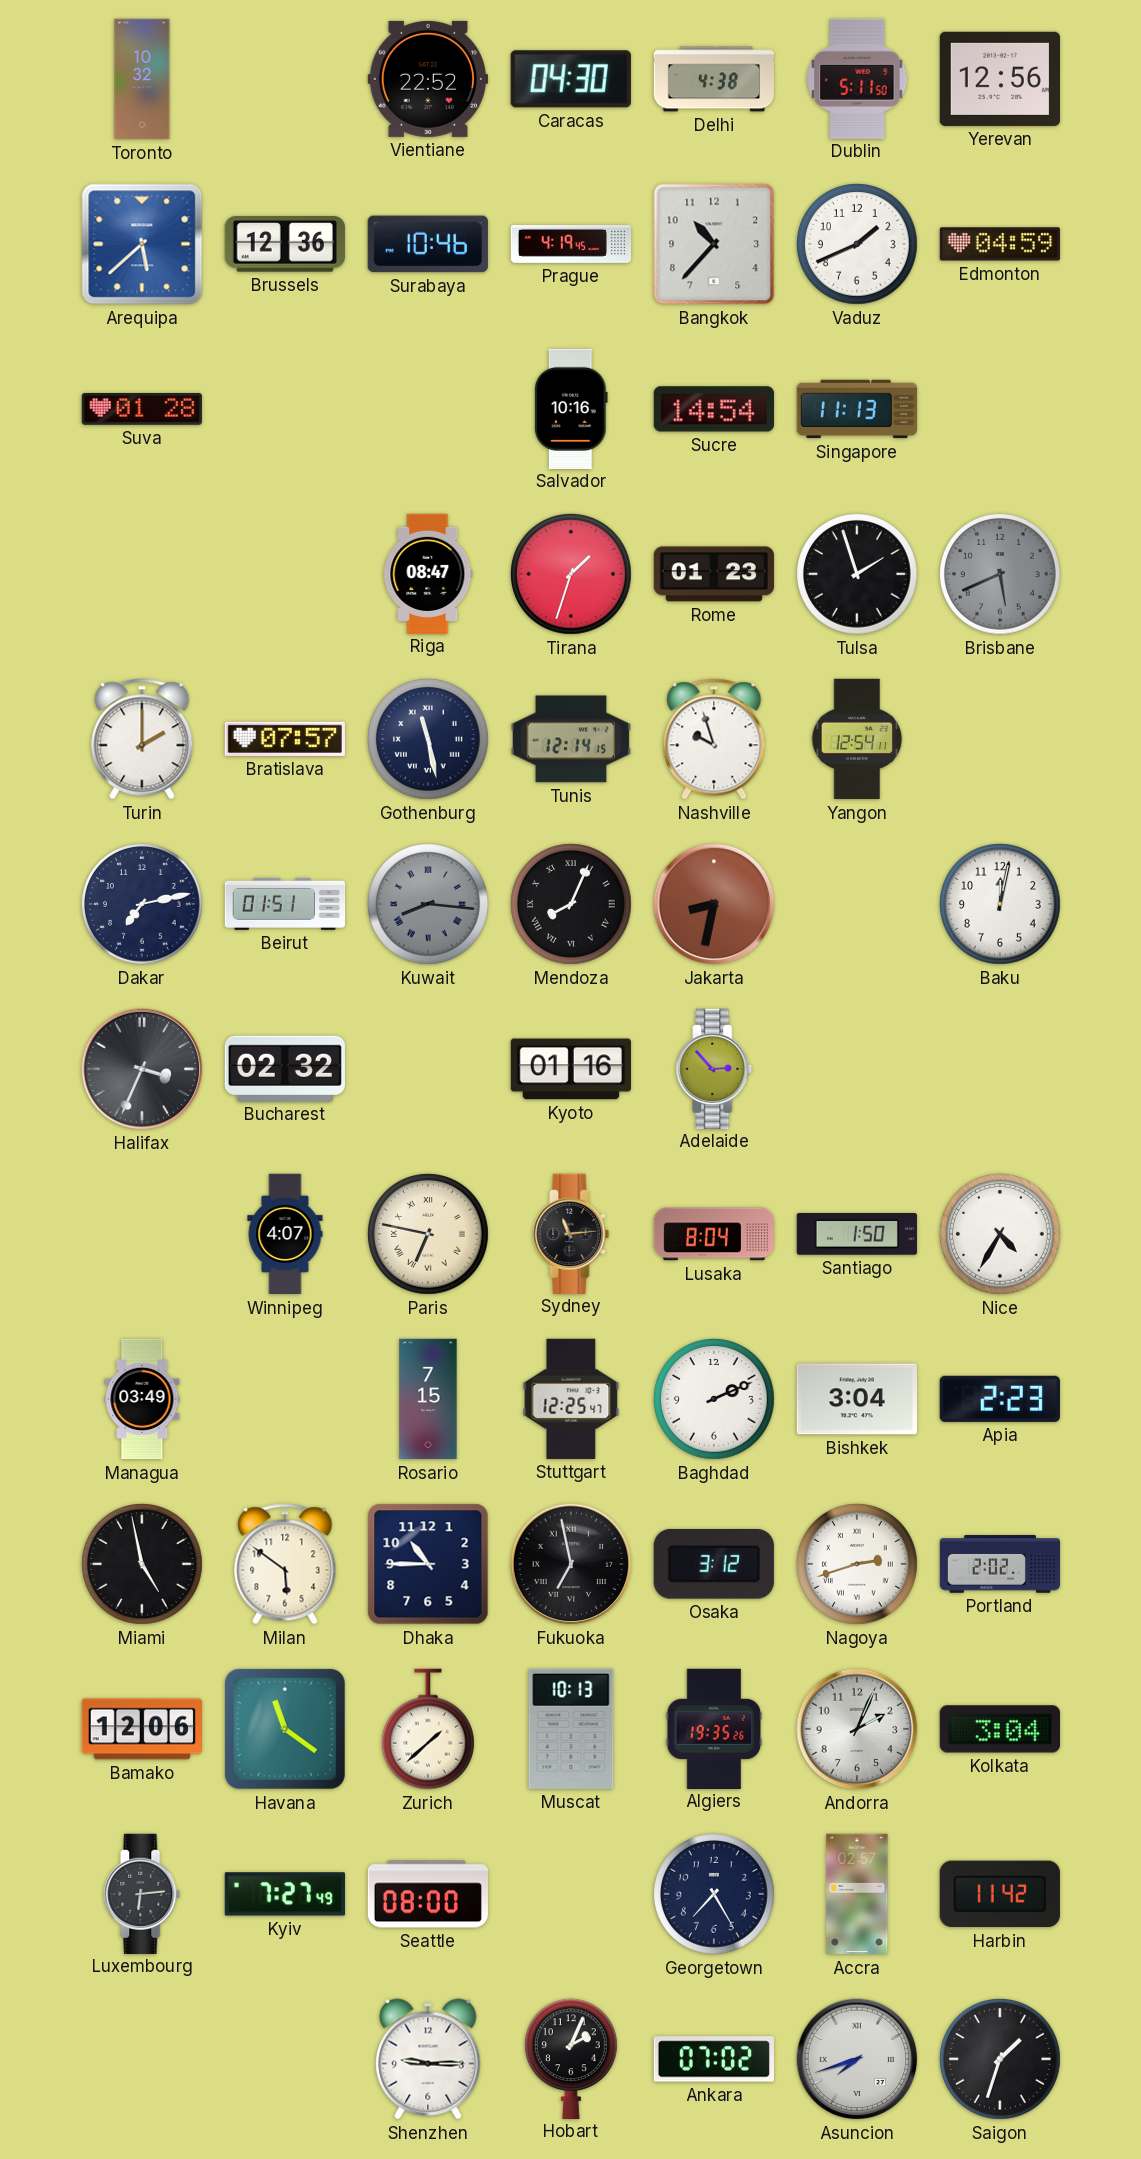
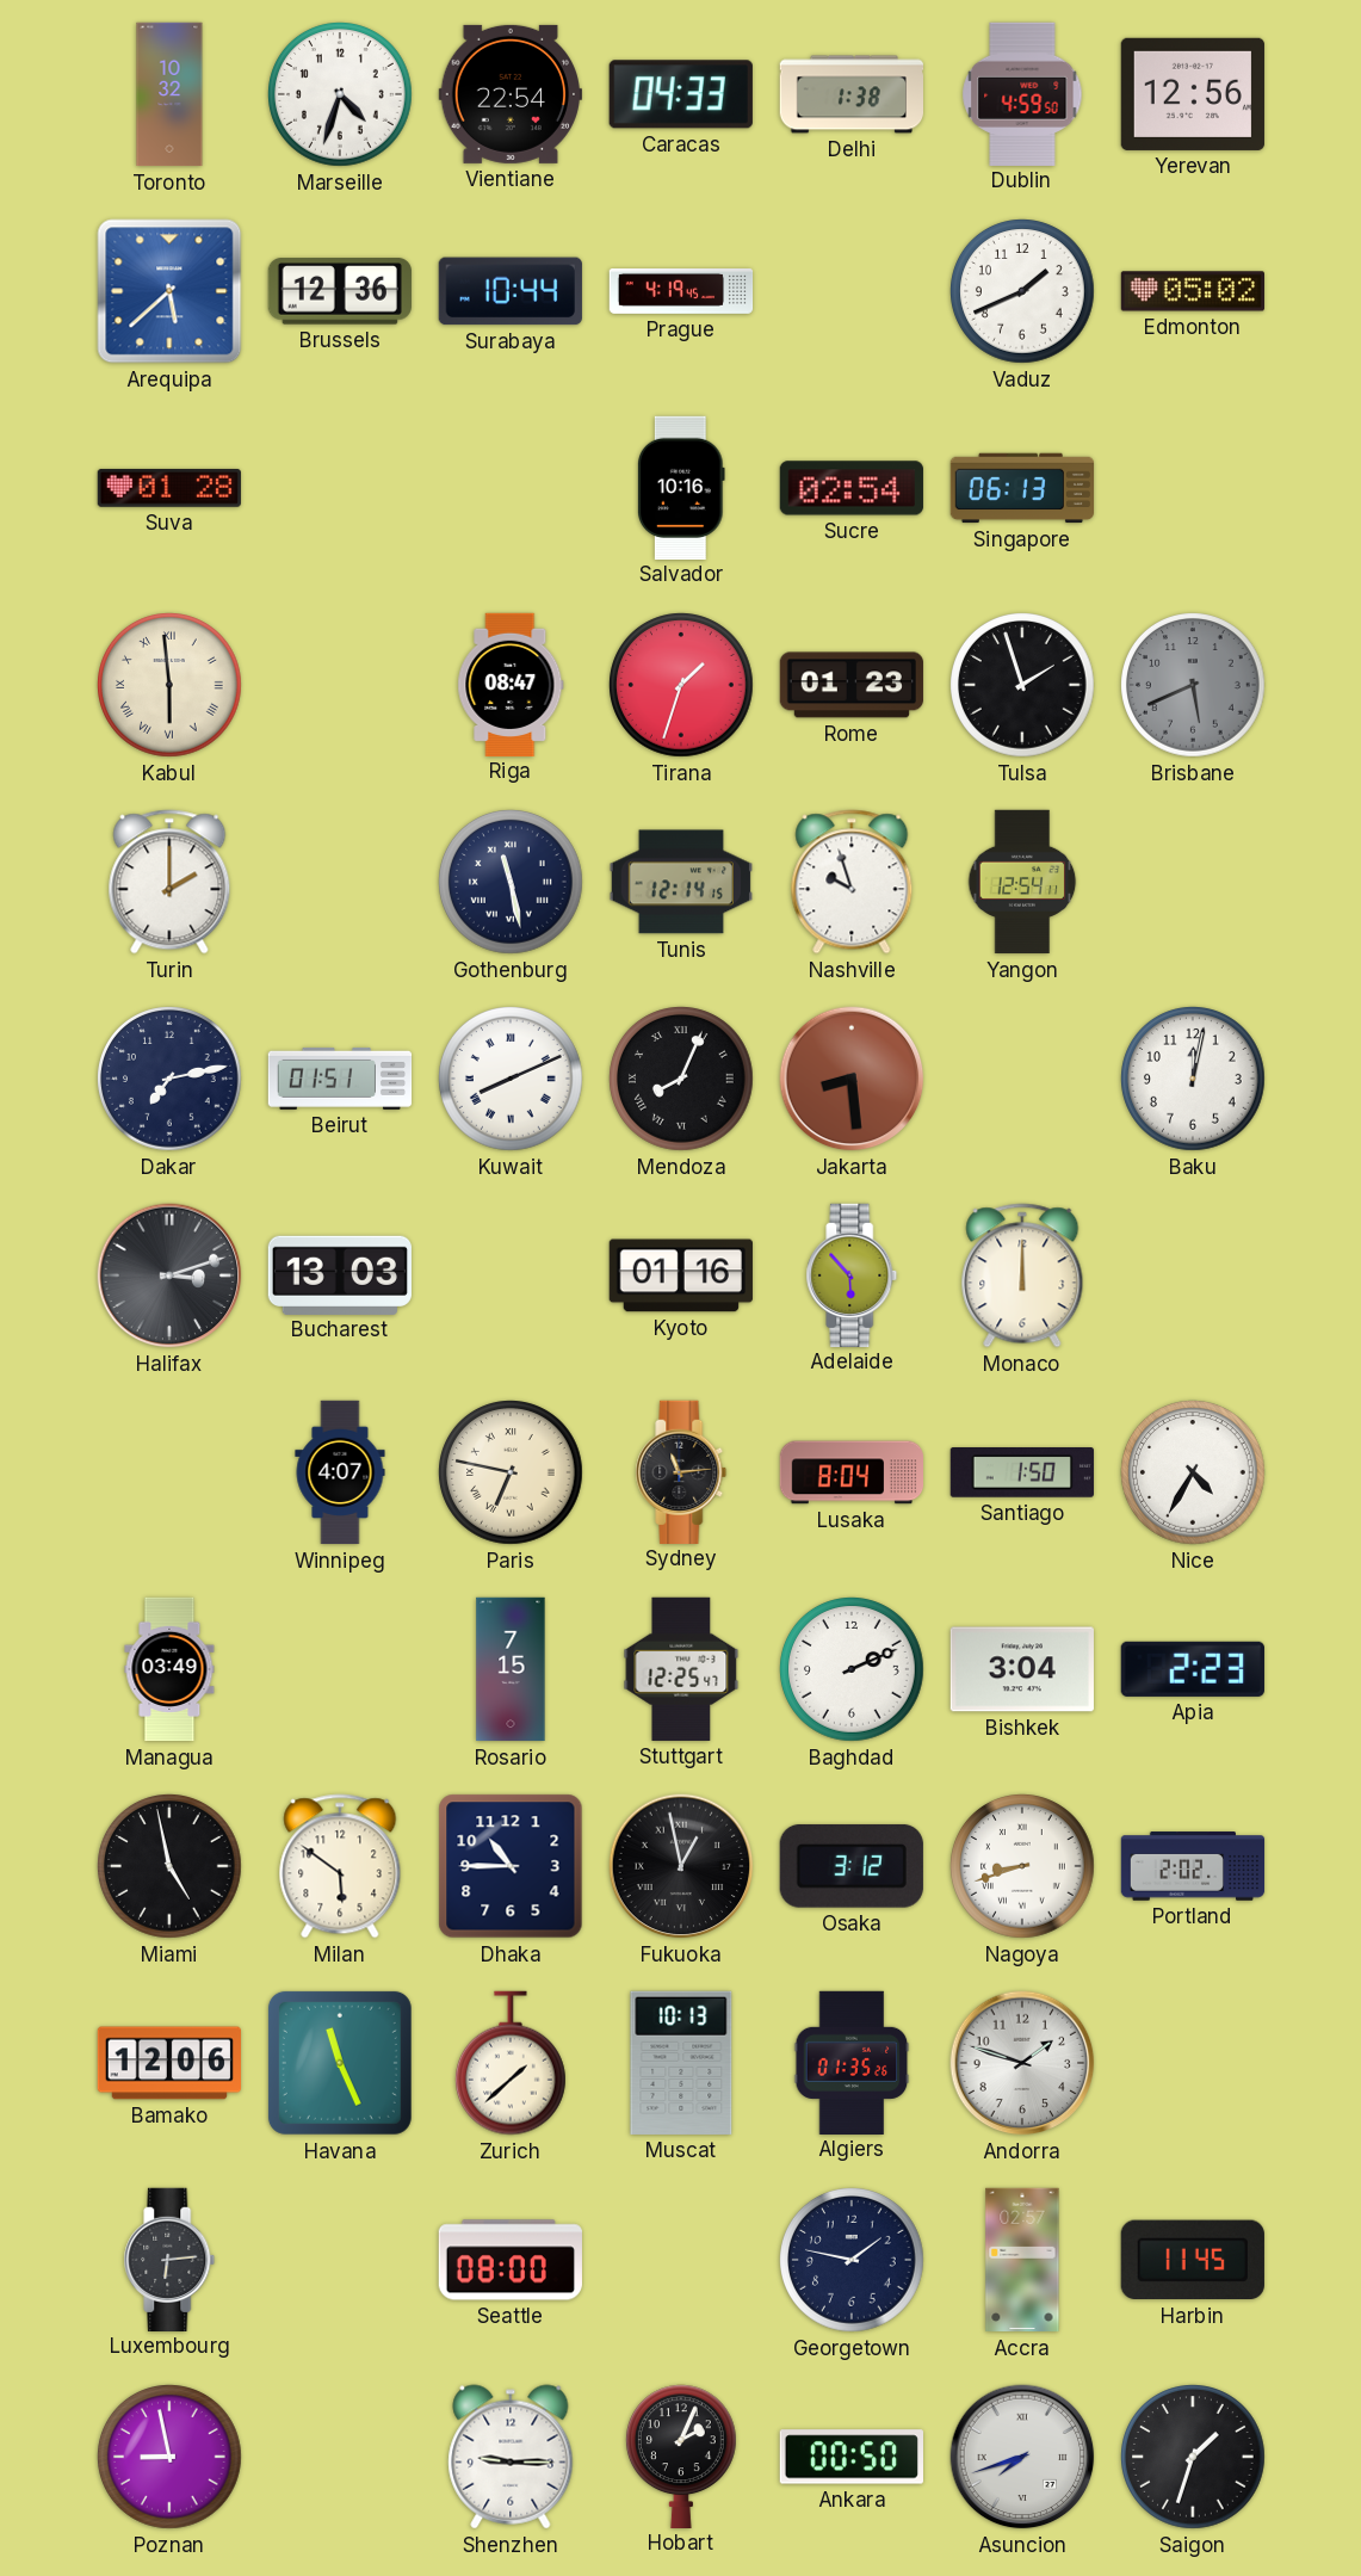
Marseille: none -> 4:33
Vientiane: 22:52 -> 22:54
Caracas: 04:30 -> 04:33
Delhi: 4:38 -> 1:38
Dublin: 5:11 -> 4:59
Surabaya: 10:46 -> 10:44
Bangkok: 10:37 -> none
Edmonton: 04:59 -> 05:02
Sucre: 14:54 -> 02:54
Singapore: 11:13 -> 06:13
Kabul: none -> 5:59
Bratislava: 07:57 -> none
Kuwait: 8:16 -> 8:11
Kuwait dial: grey -> white
Jakarta: 8:32 -> 8:29
Halifax: 3:34 -> 3:12
Bucharest: 02:32 -> 13:03
Adelaide: 2:53 -> 5:53
Monaco: none -> 12:00
Fukuoka: 6:58 -> 12:58
Nagoya: 2:42 -> 8:42
Havana: 11:21 -> 11:26
Algiers: 19:35 -> 01:35
Andorra: 2:04 -> 1:48
Kolkata: 3:04 -> none
Kyiv: 7:27 -> none
Georgetown: 7:25 -> 1:47
Harbin: 11:42 -> 11:45
Poznan: none -> 8:58
Ankara: 07:02 -> 00:50
